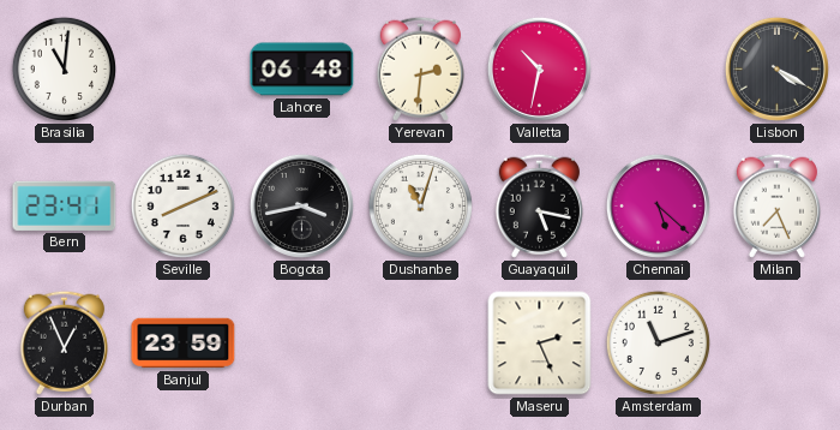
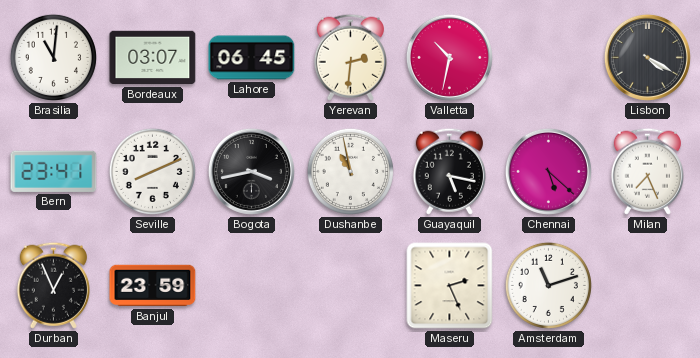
Bordeaux: none -> 03:07
Lahore: 06:48 -> 06:45
Dushanbe: 11:03 -> 10:58
